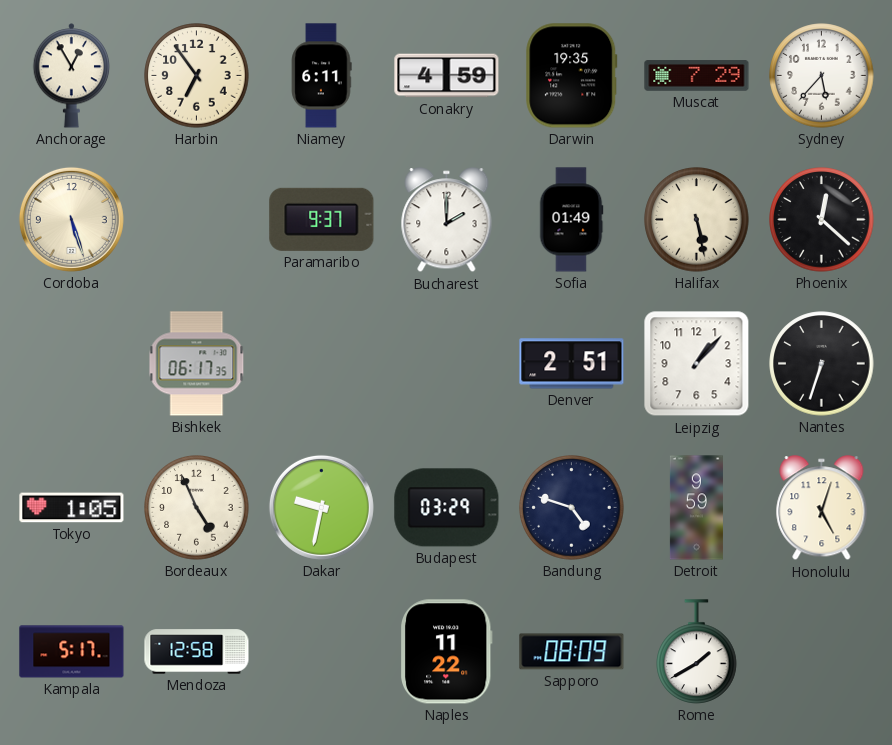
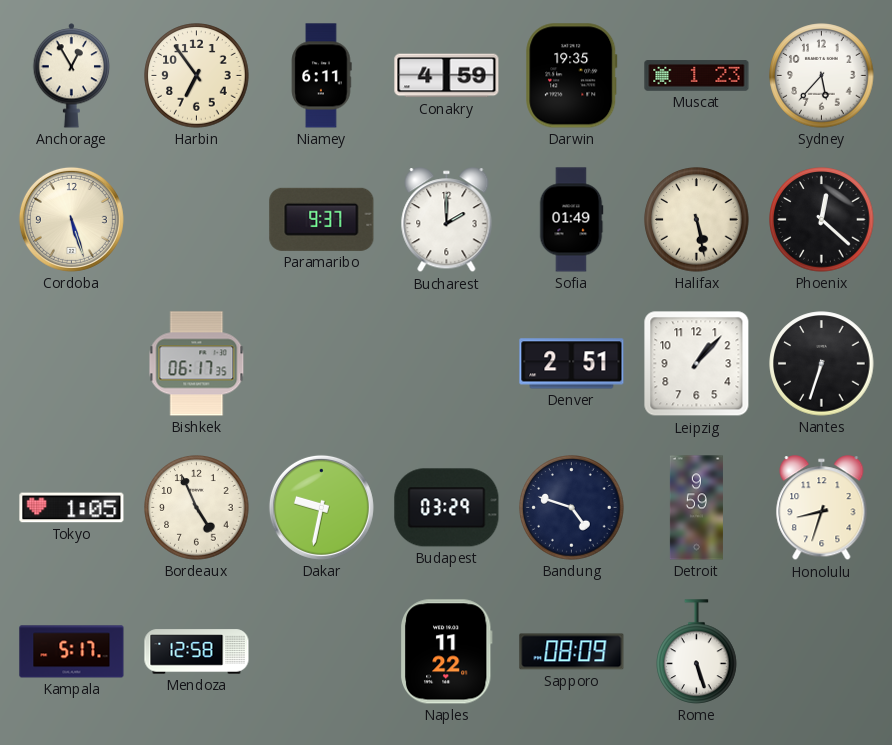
Muscat: 7:29 -> 1:23
Honolulu: 5:03 -> 8:33
Rome: 1:40 -> 5:27
